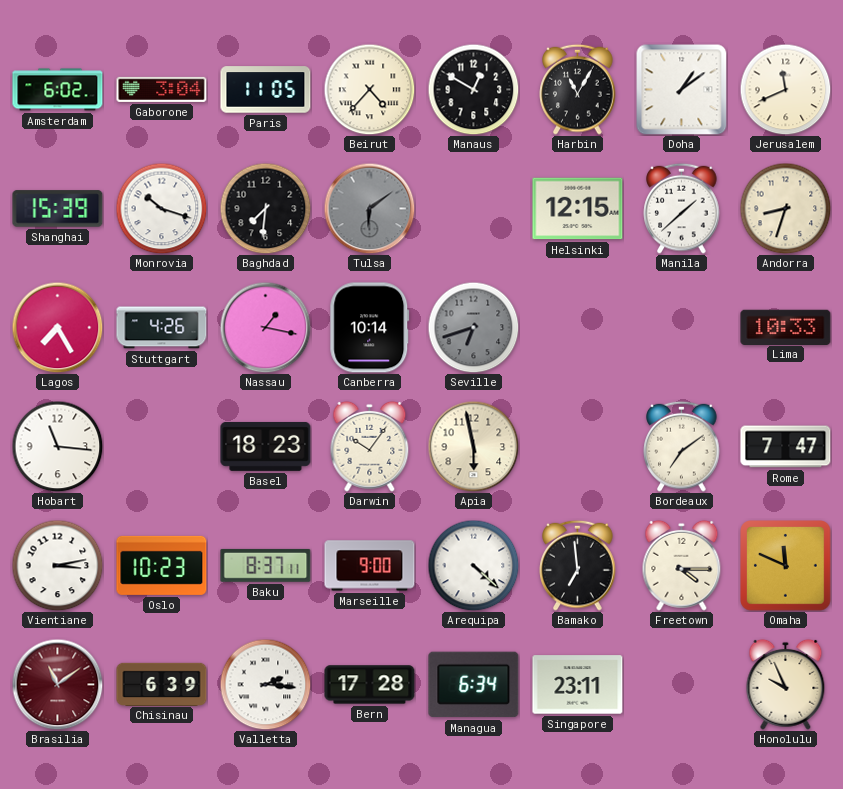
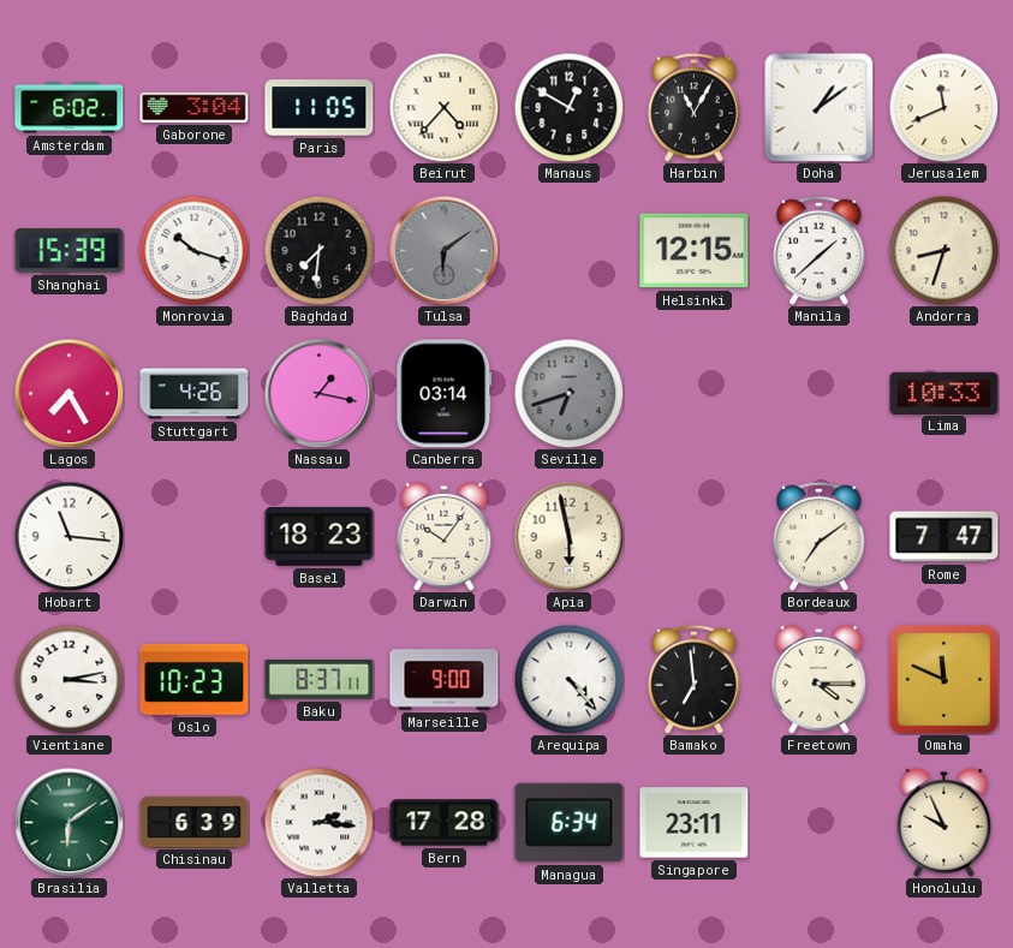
Canberra: 10:14 -> 03:14
Arequipa: 4:22 -> 4:23
Brasilia: 11:09 -> 6:09
Brasilia dial: burgundy -> green
